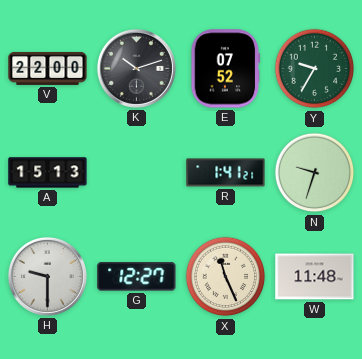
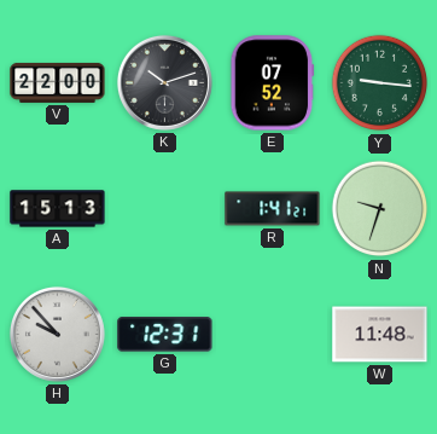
Y: 9:35 -> 9:16
H: 9:30 -> 9:53
G: 12:27 -> 12:31
X: 11:26 -> none
